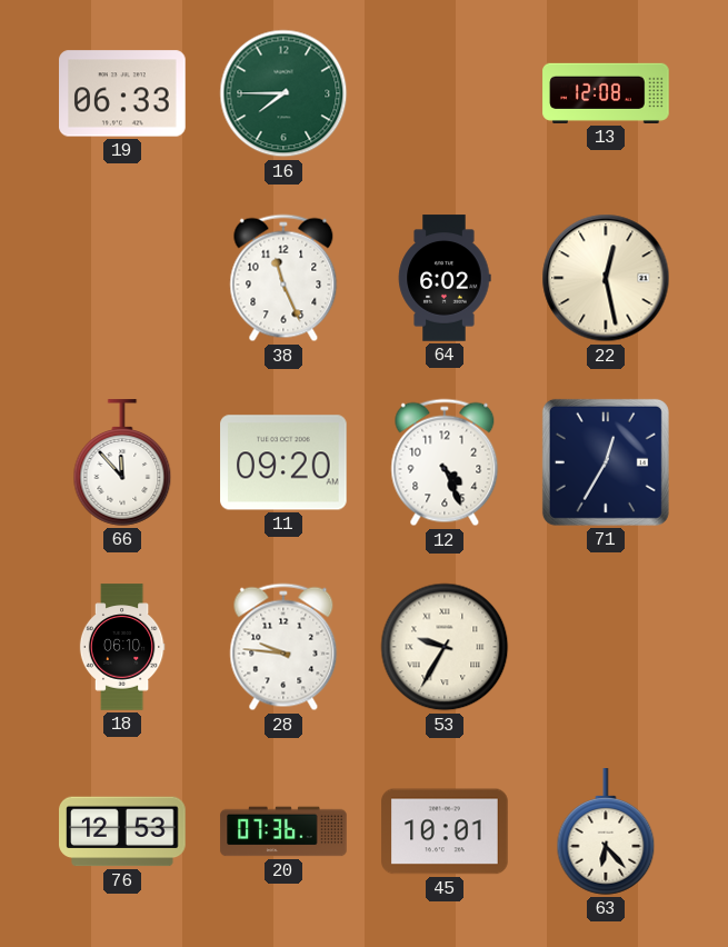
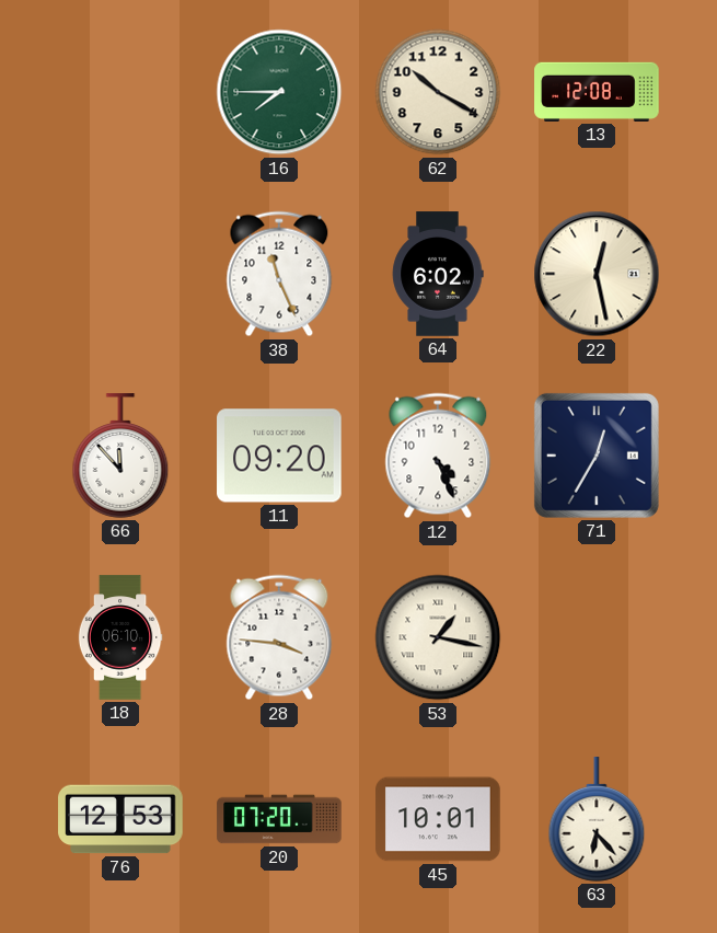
19: 06:33 -> none
62: none -> 10:20
28: 9:46 -> 3:46
53: 9:35 -> 1:17
20: 07:36 -> 07:20
